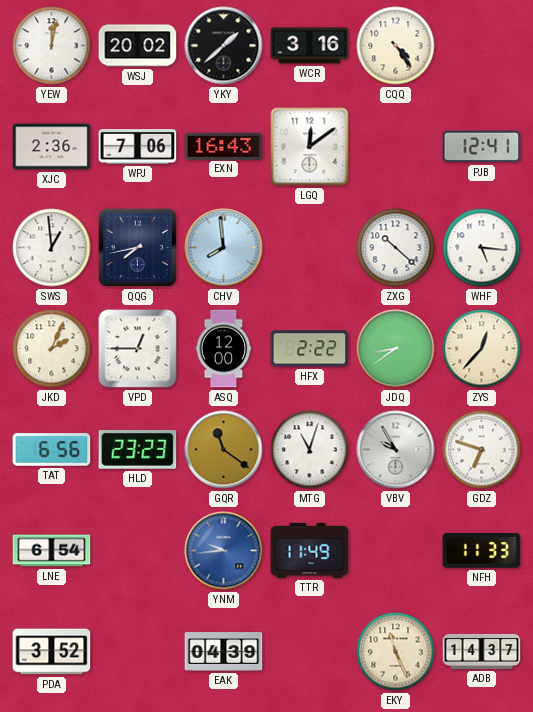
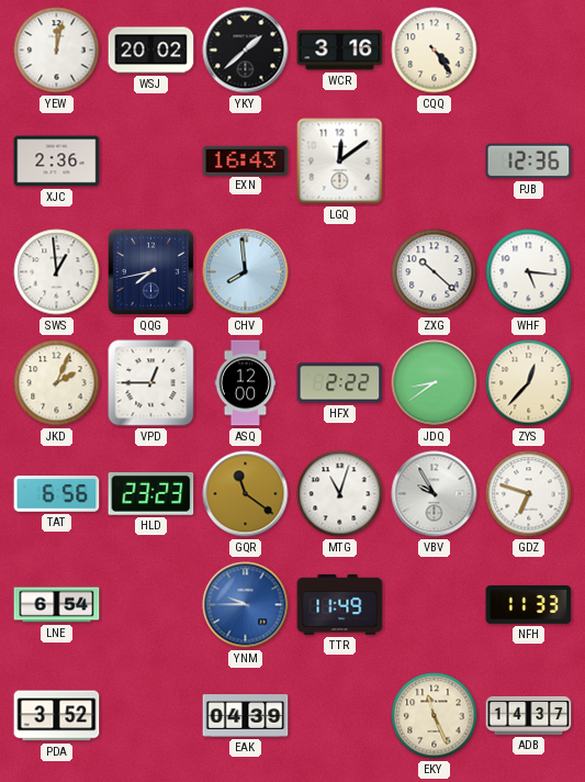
WPJ: 7:06 -> none
PJB: 12:41 -> 12:36
YNM: 9:44 -> 9:45
